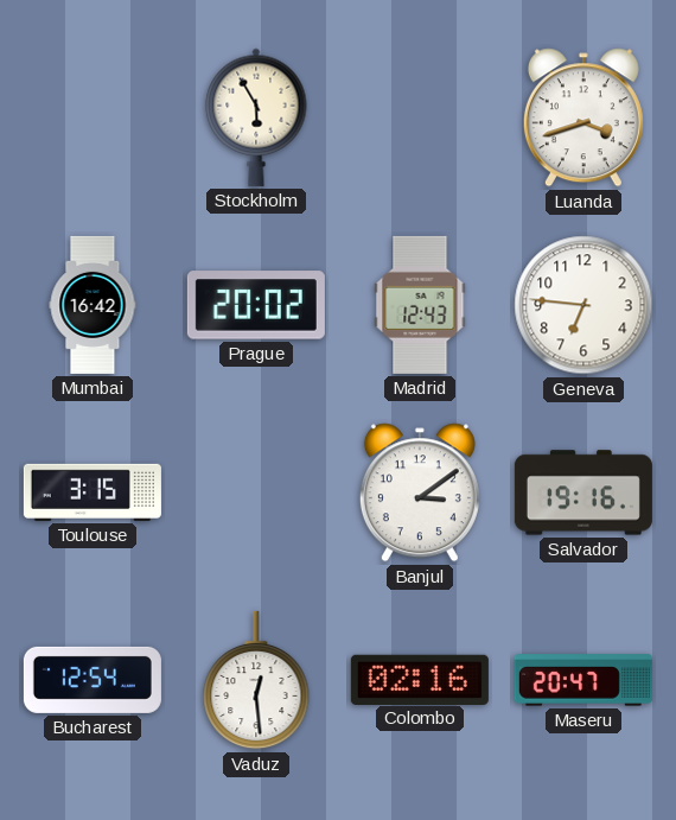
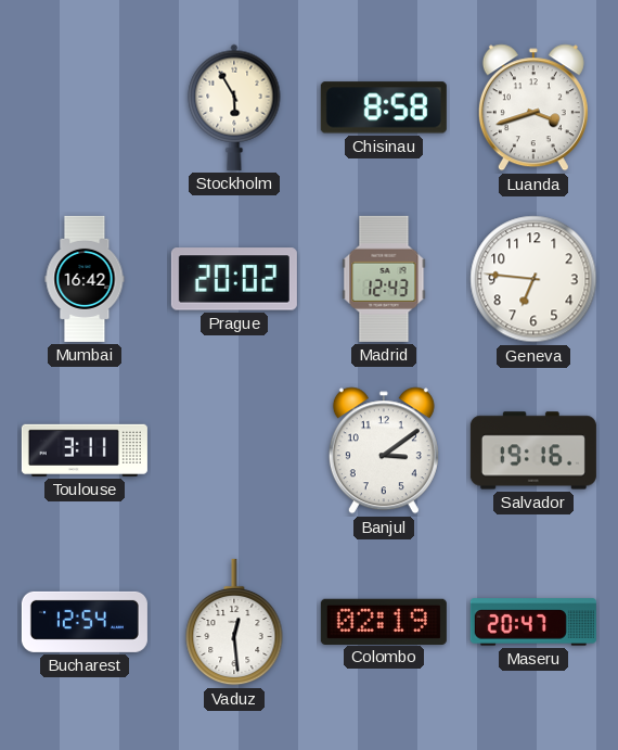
Chisinau: none -> 8:58
Toulouse: 3:15 -> 3:11
Colombo: 02:16 -> 02:19
